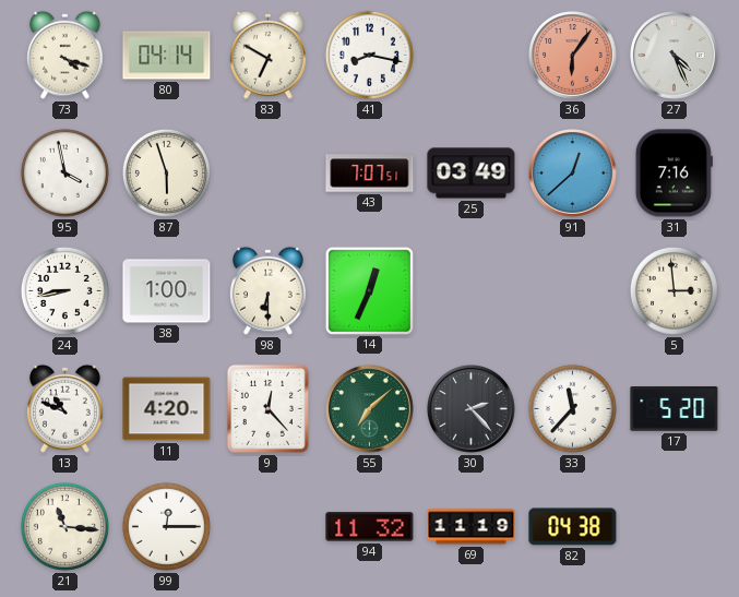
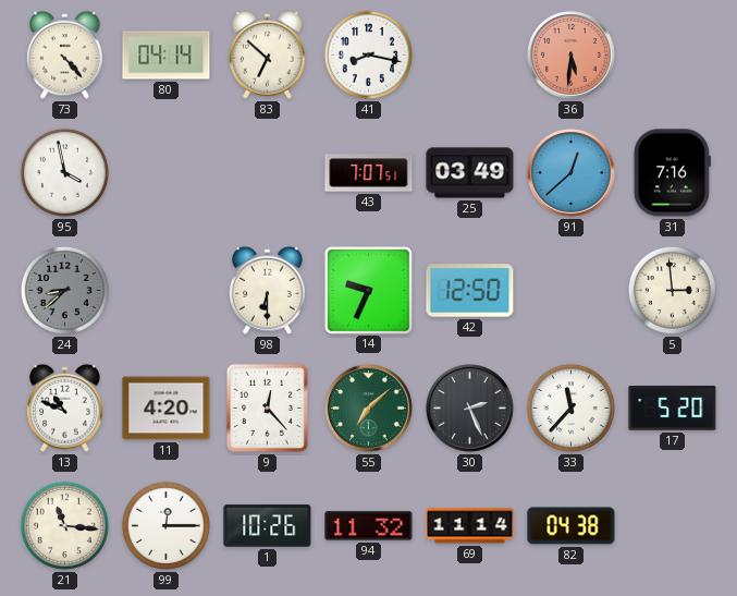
73: 4:18 -> 4:23
83: 6:50 -> 6:52
36: 6:06 -> 5:31
27: 4:26 -> none
87: 5:57 -> none
24: 8:43 -> 8:38
24 dial: white -> grey
38: 1:00 -> none
14: 12:34 -> 9:34
42: none -> 12:50
30: 2:23 -> 2:26
1: none -> 10:26
69: 11:19 -> 11:14
